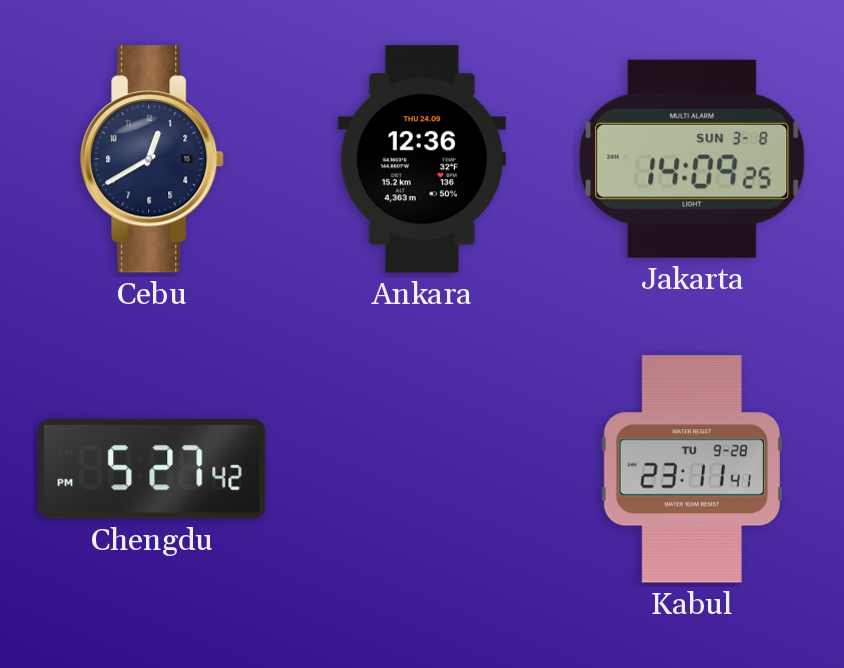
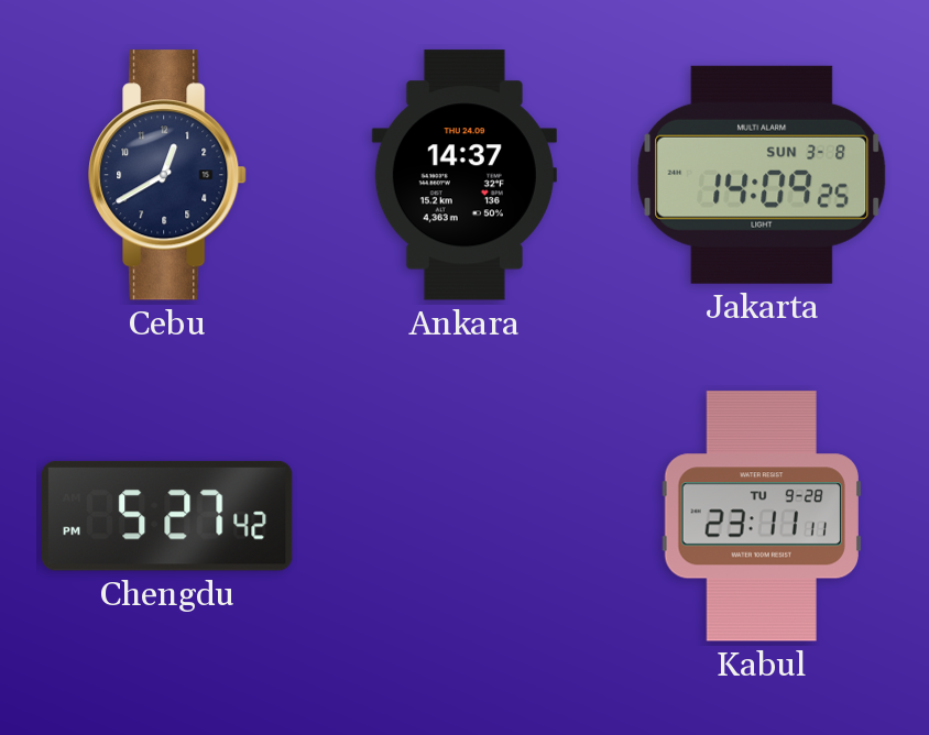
Ankara: 12:36 -> 14:37
Kabul: 23:11:41 -> 23:11:11
